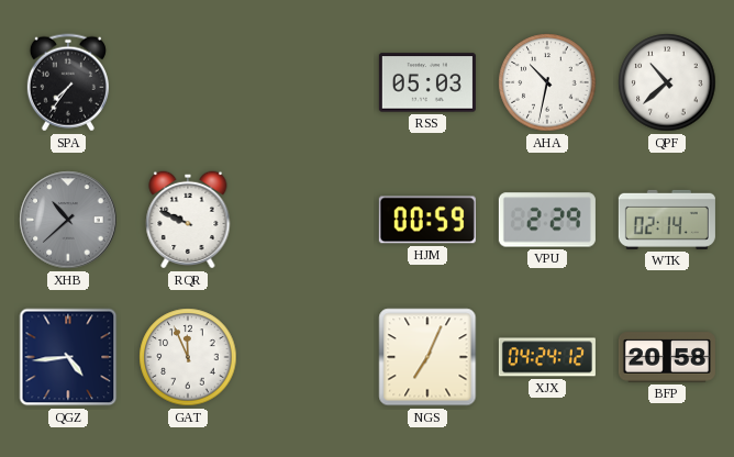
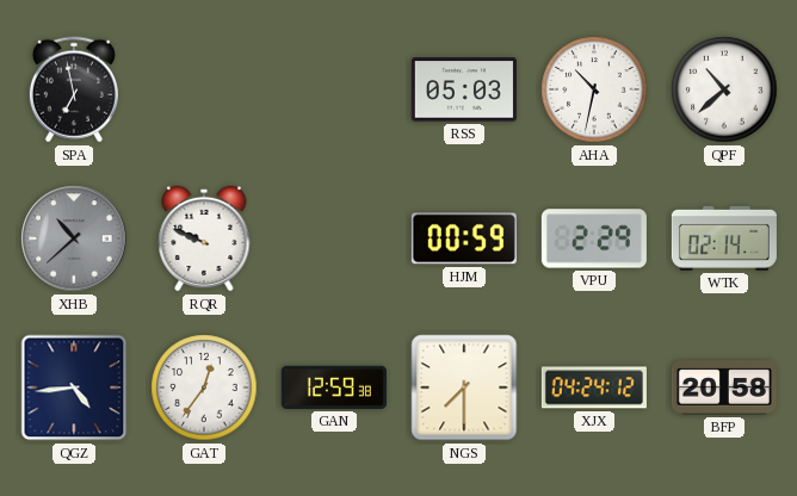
SPA: 7:36 -> 6:58
GAT: 11:56 -> 12:36
GAN: none -> 12:59
NGS: 7:04 -> 7:30
